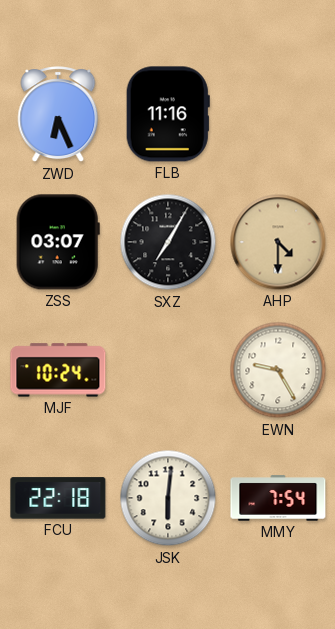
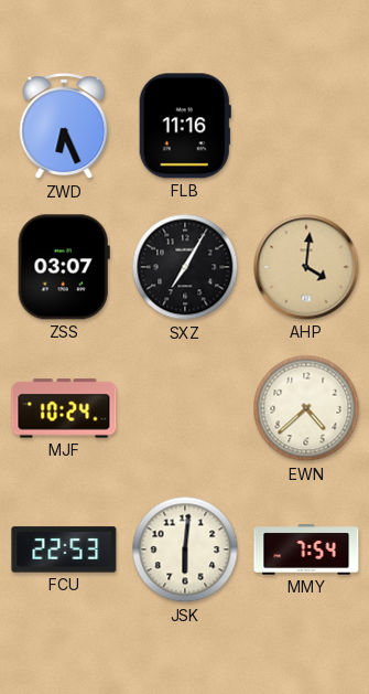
AHP: 4:30 -> 4:01
EWN: 9:25 -> 4:38
FCU: 22:18 -> 22:53
